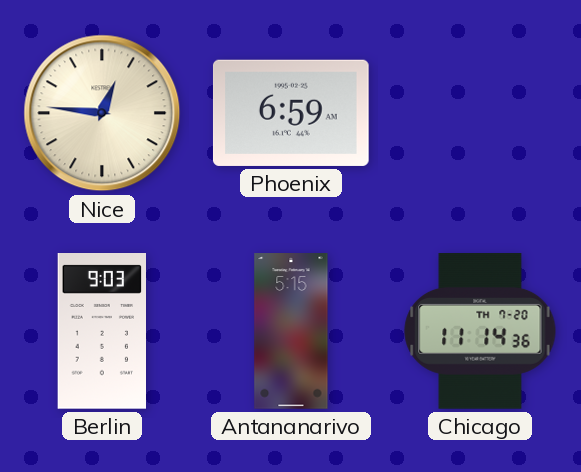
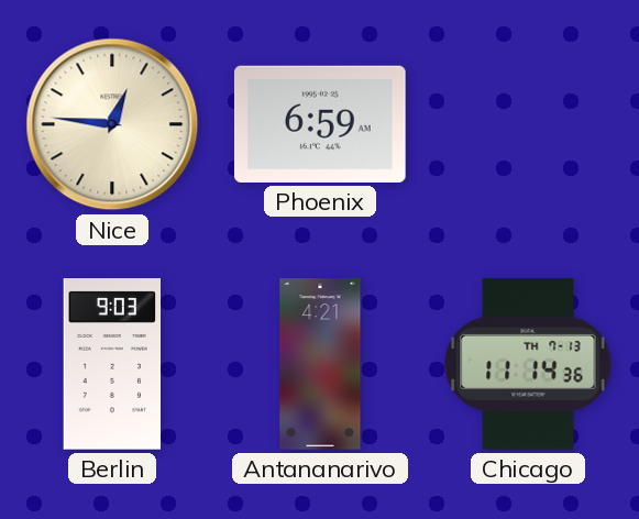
Antananarivo: 5:15 -> 4:21
Chicago date: TH 7-20 -> TH 7-13
